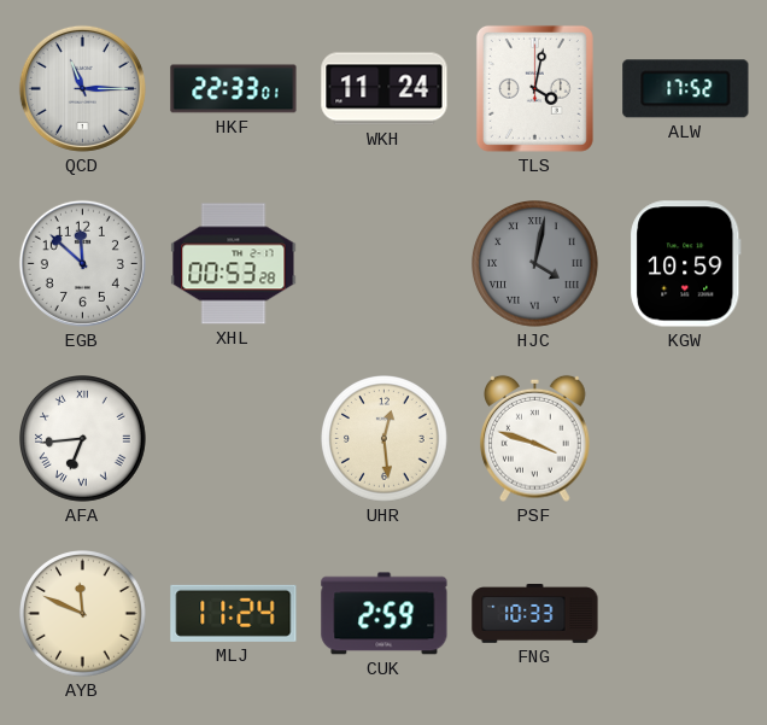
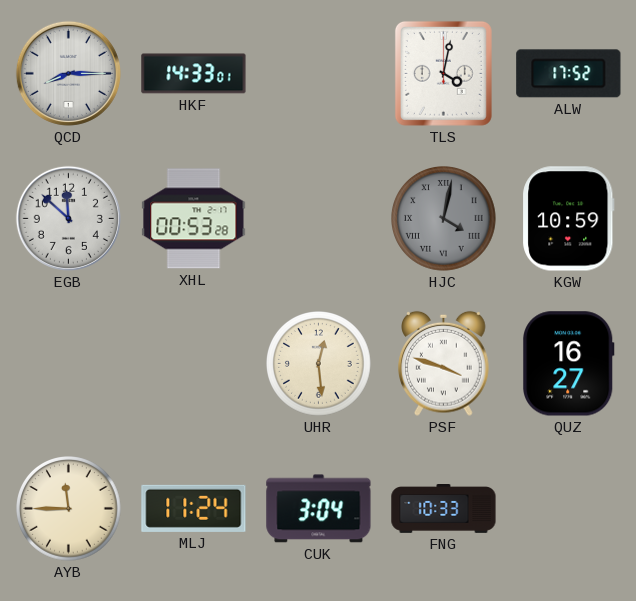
QCD: 11:15 -> 8:15
HKF: 22:33 -> 14:33
WKH: 11:24 -> none
AFA: 6:44 -> none
QUZ: none -> 16:27
AYB: 11:49 -> 11:45
CUK: 2:59 -> 3:04
